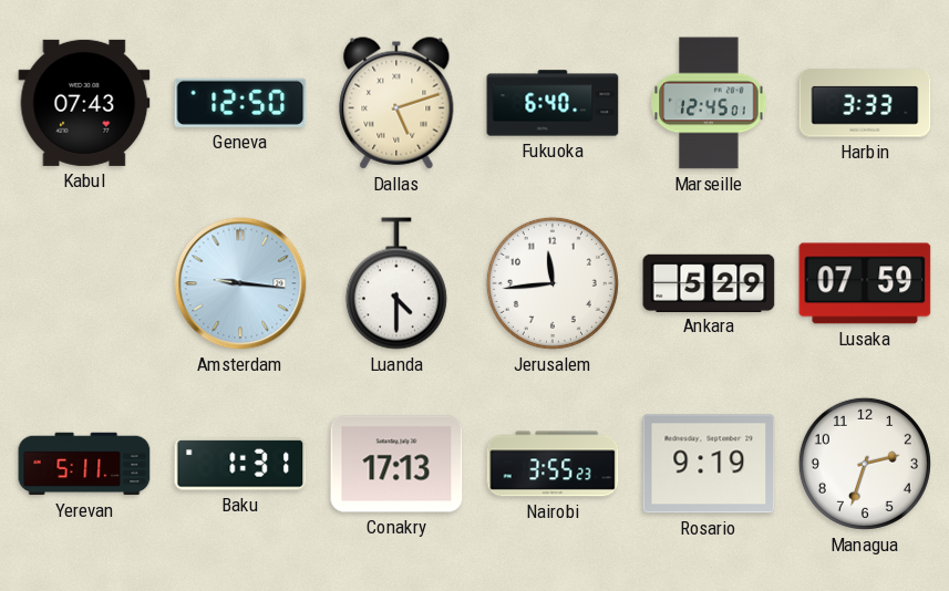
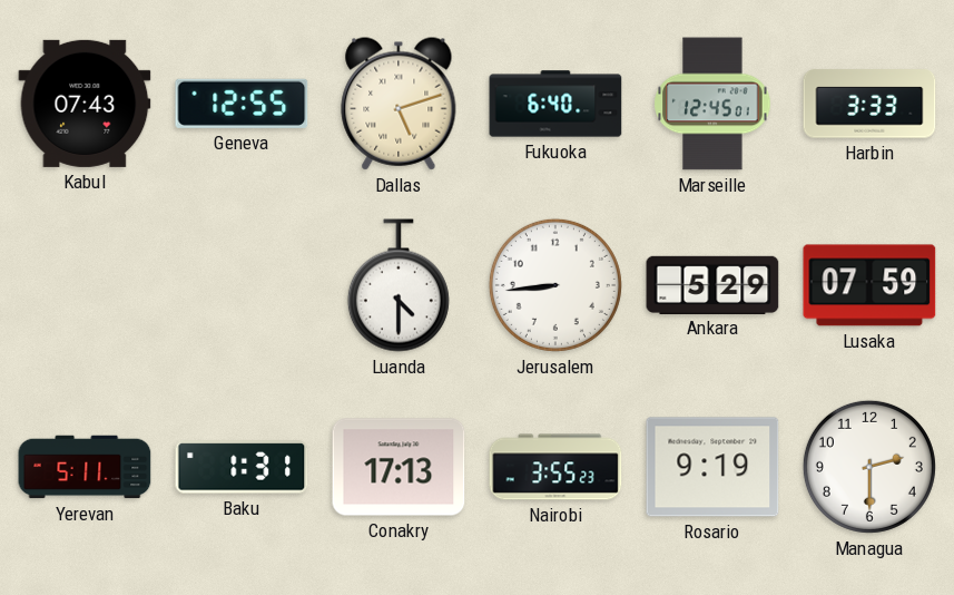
Geneva: 12:50 -> 12:55
Amsterdam: 9:16 -> none
Jerusalem: 11:44 -> 8:44
Managua: 2:33 -> 2:30
